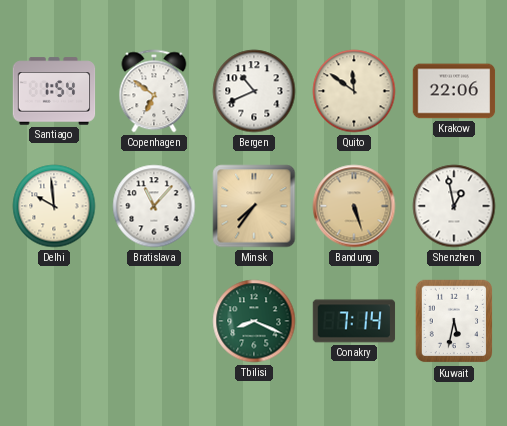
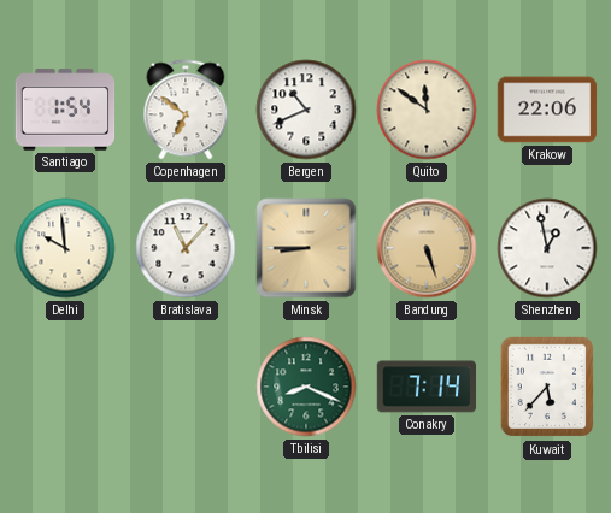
Minsk: 7:36 -> 8:45
Kuwait: 5:32 -> 5:37
